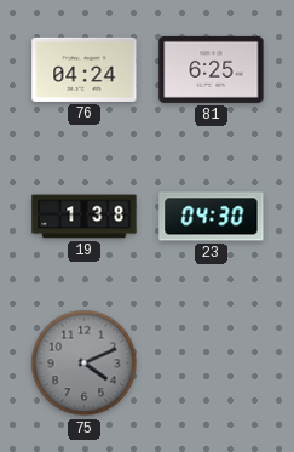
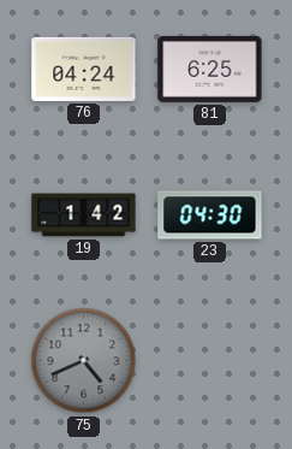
19: 1:38 -> 1:42
75: 4:11 -> 4:41
